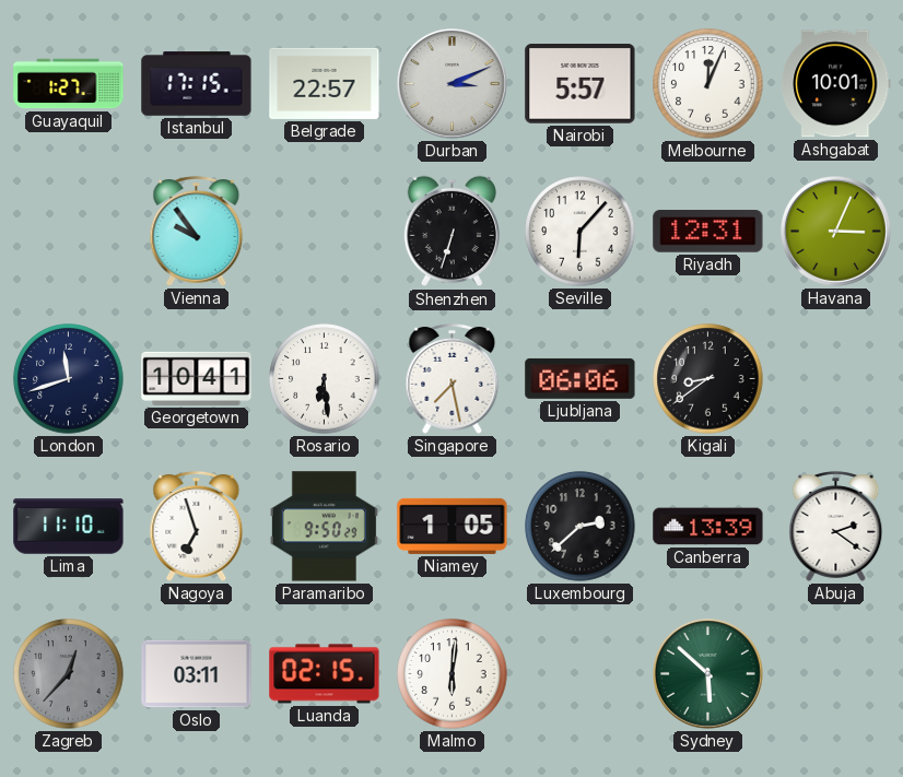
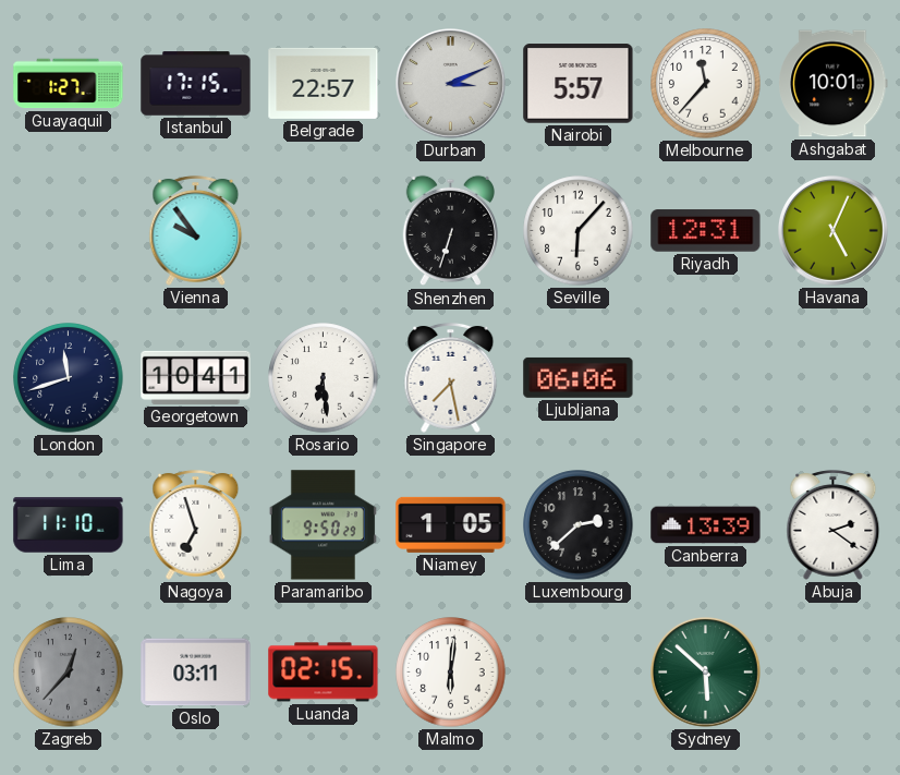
Melbourne: 12:04 -> 11:37
Havana: 3:04 -> 5:04
Kigali: 8:39 -> none
